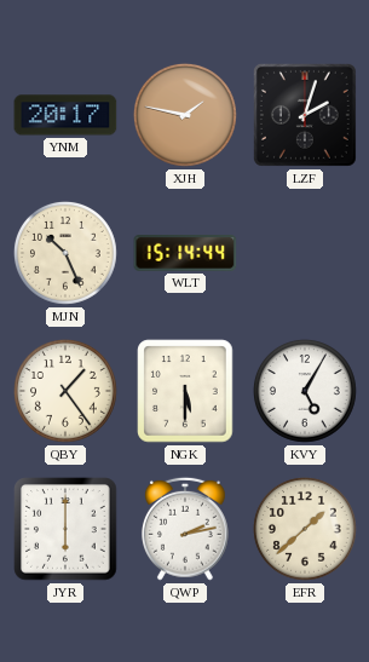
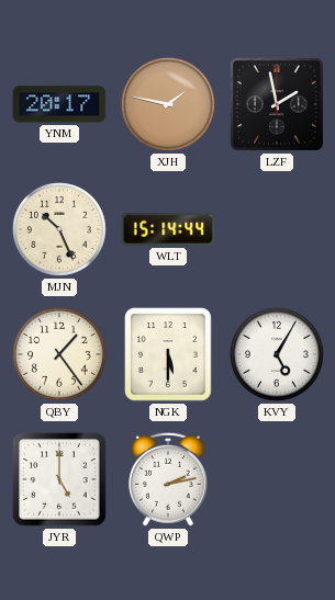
LZF: 2:03 -> 1:58
JYR: 6:00 -> 5:00
EFR: 1:38 -> none
